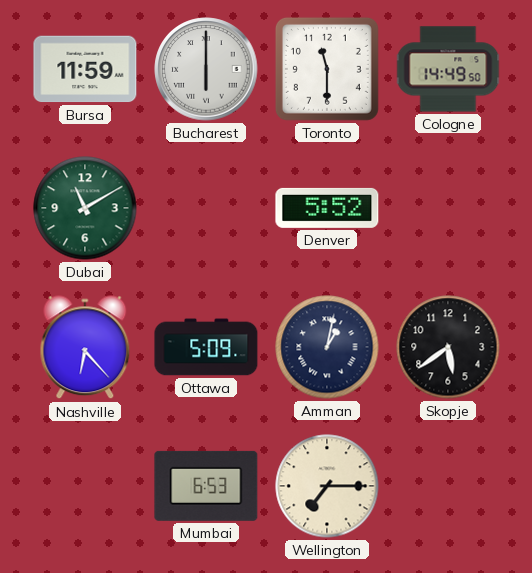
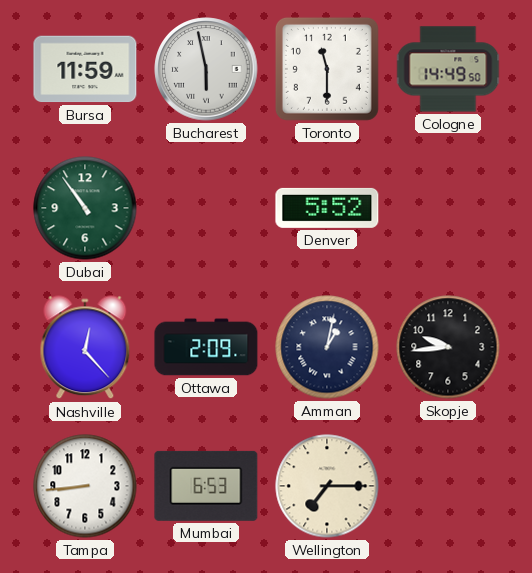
Bucharest: 6:00 -> 5:58
Dubai: 11:10 -> 10:54
Nashville: 6:23 -> 12:23
Ottawa: 5:09 -> 2:09
Skopje: 5:39 -> 9:44
Tampa: none -> 8:44
